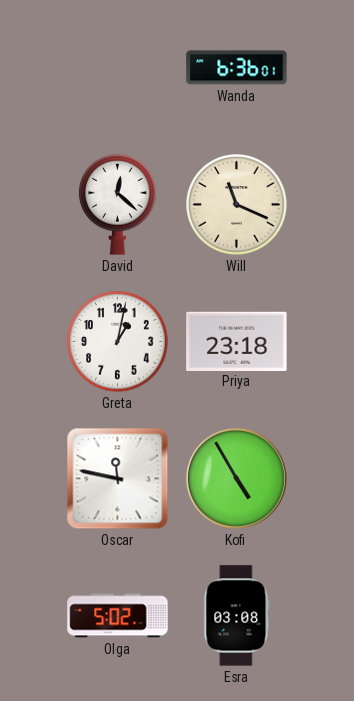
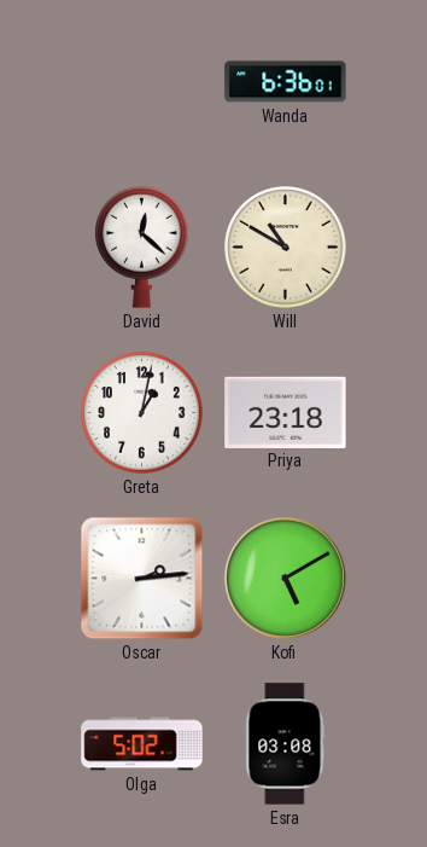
Will: 11:19 -> 10:50
Oscar: 11:47 -> 2:14
Kofi: 4:55 -> 5:10
